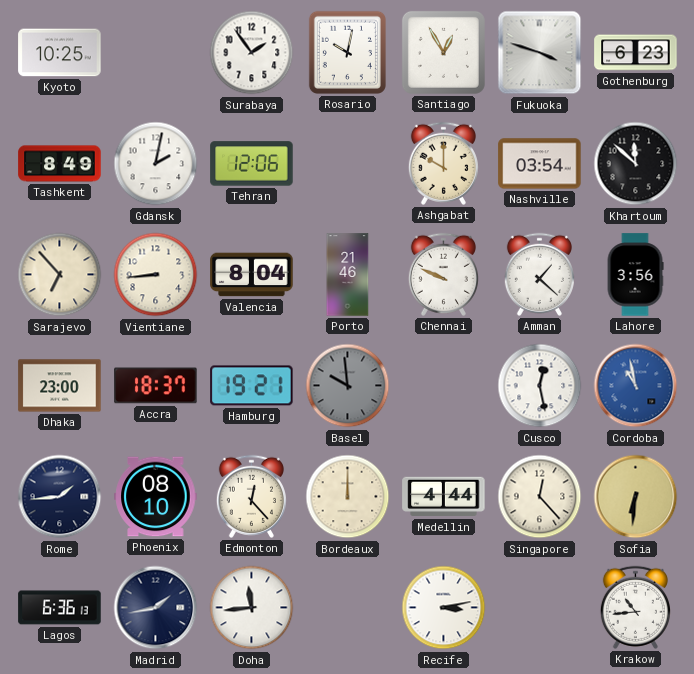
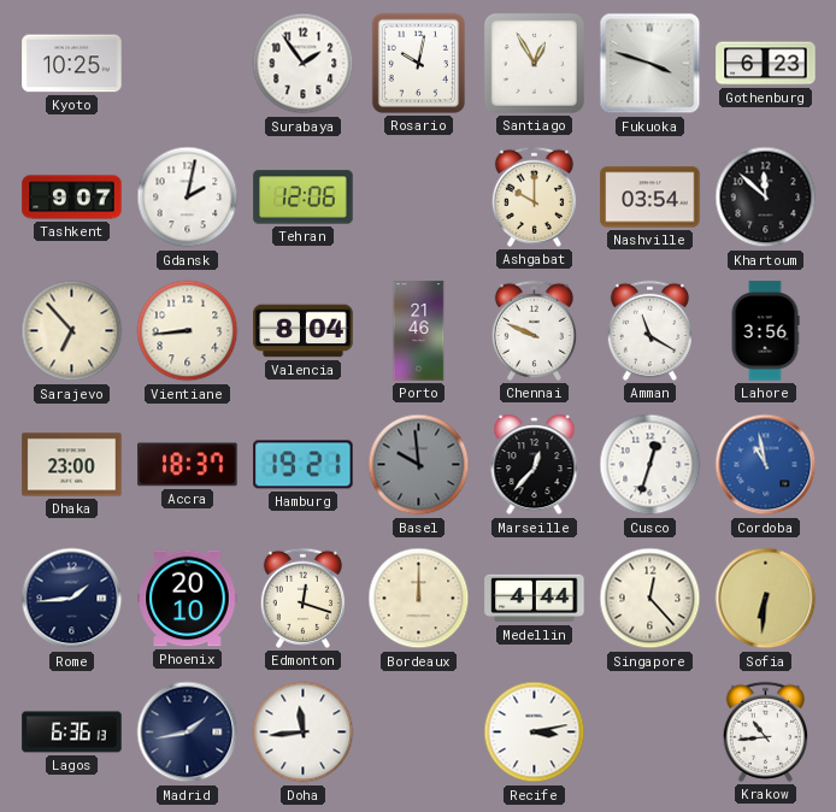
Tashkent: 8:49 -> 9:07
Amman: 1:22 -> 11:20
Marseille: none -> 12:37
Cusco: 12:28 -> 12:33
Phoenix: 08:10 -> 20:10
Edmonton: 12:23 -> 12:18
